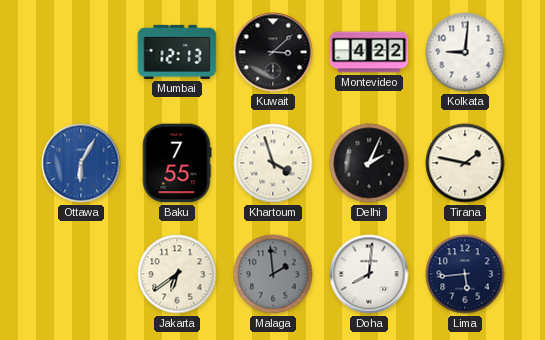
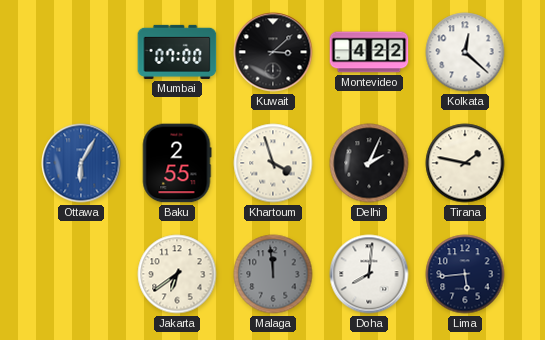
Mumbai: 12:13 -> 07:00
Kolkata: 9:01 -> 12:22
Baku: 7:55 -> 2:55
Malaga: 1:59 -> 11:59
